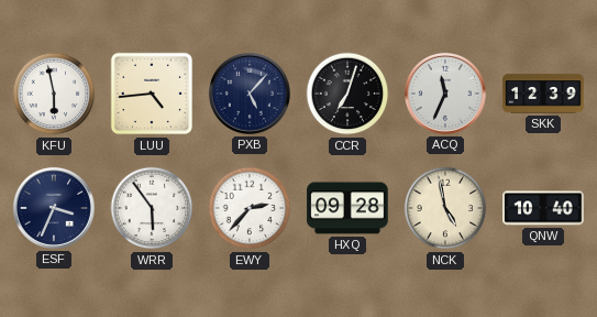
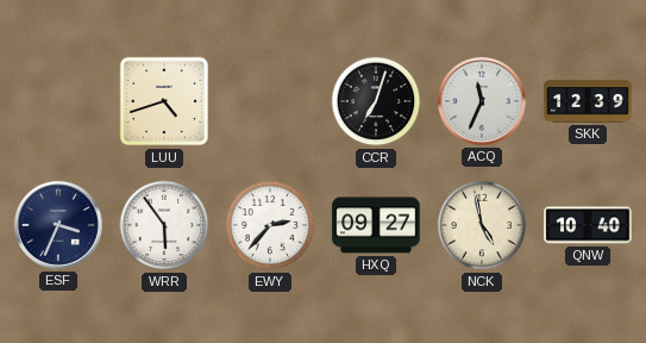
KFU: 5:58 -> none
LUU: 4:44 -> 4:42
PXB: 5:07 -> none
HXQ: 09:28 -> 09:27
